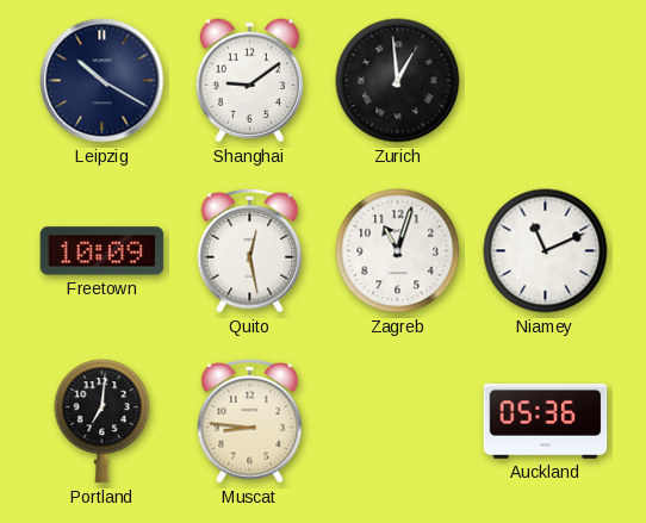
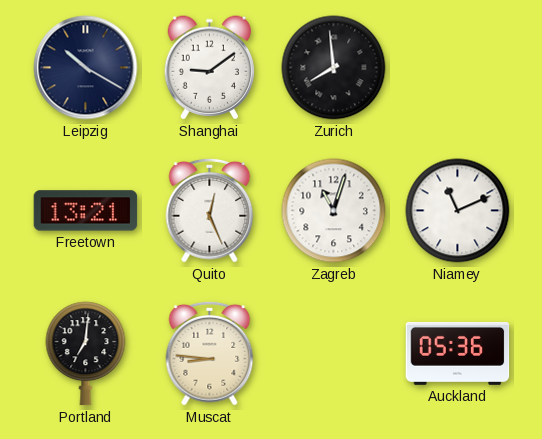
Zurich: 12:59 -> 7:59
Freetown: 10:09 -> 13:21
Quito: 12:28 -> 12:26
